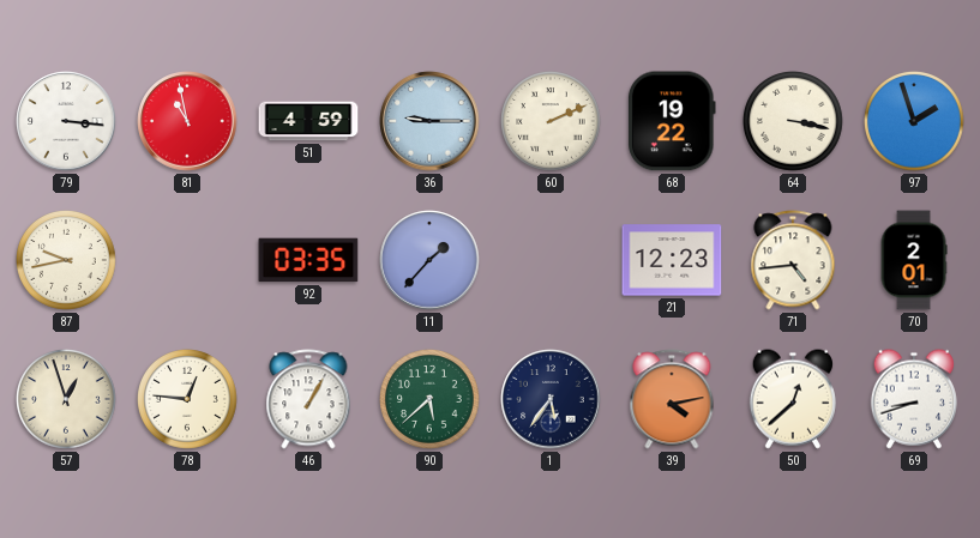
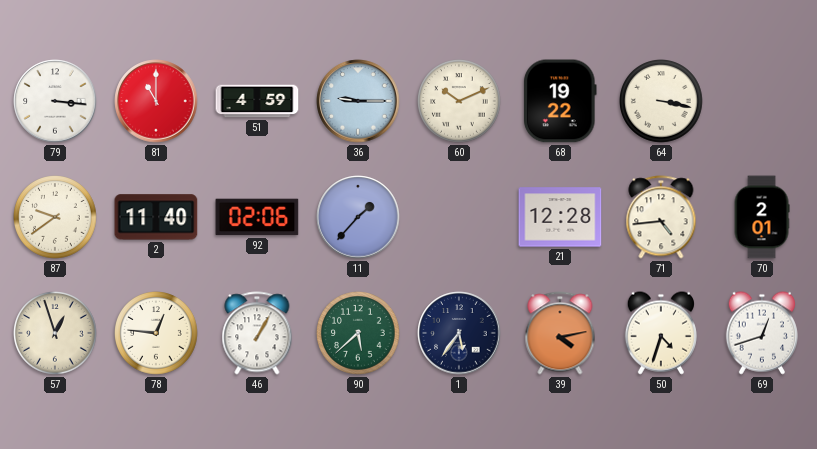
81: 10:58 -> 11:00
60: 2:11 -> 10:11
97: 1:57 -> none
87: 9:43 -> 9:39
2: none -> 11:40
92: 03:35 -> 02:06
21: 12:23 -> 12:28
50: 12:38 -> 4:33
69: 8:42 -> 12:42
